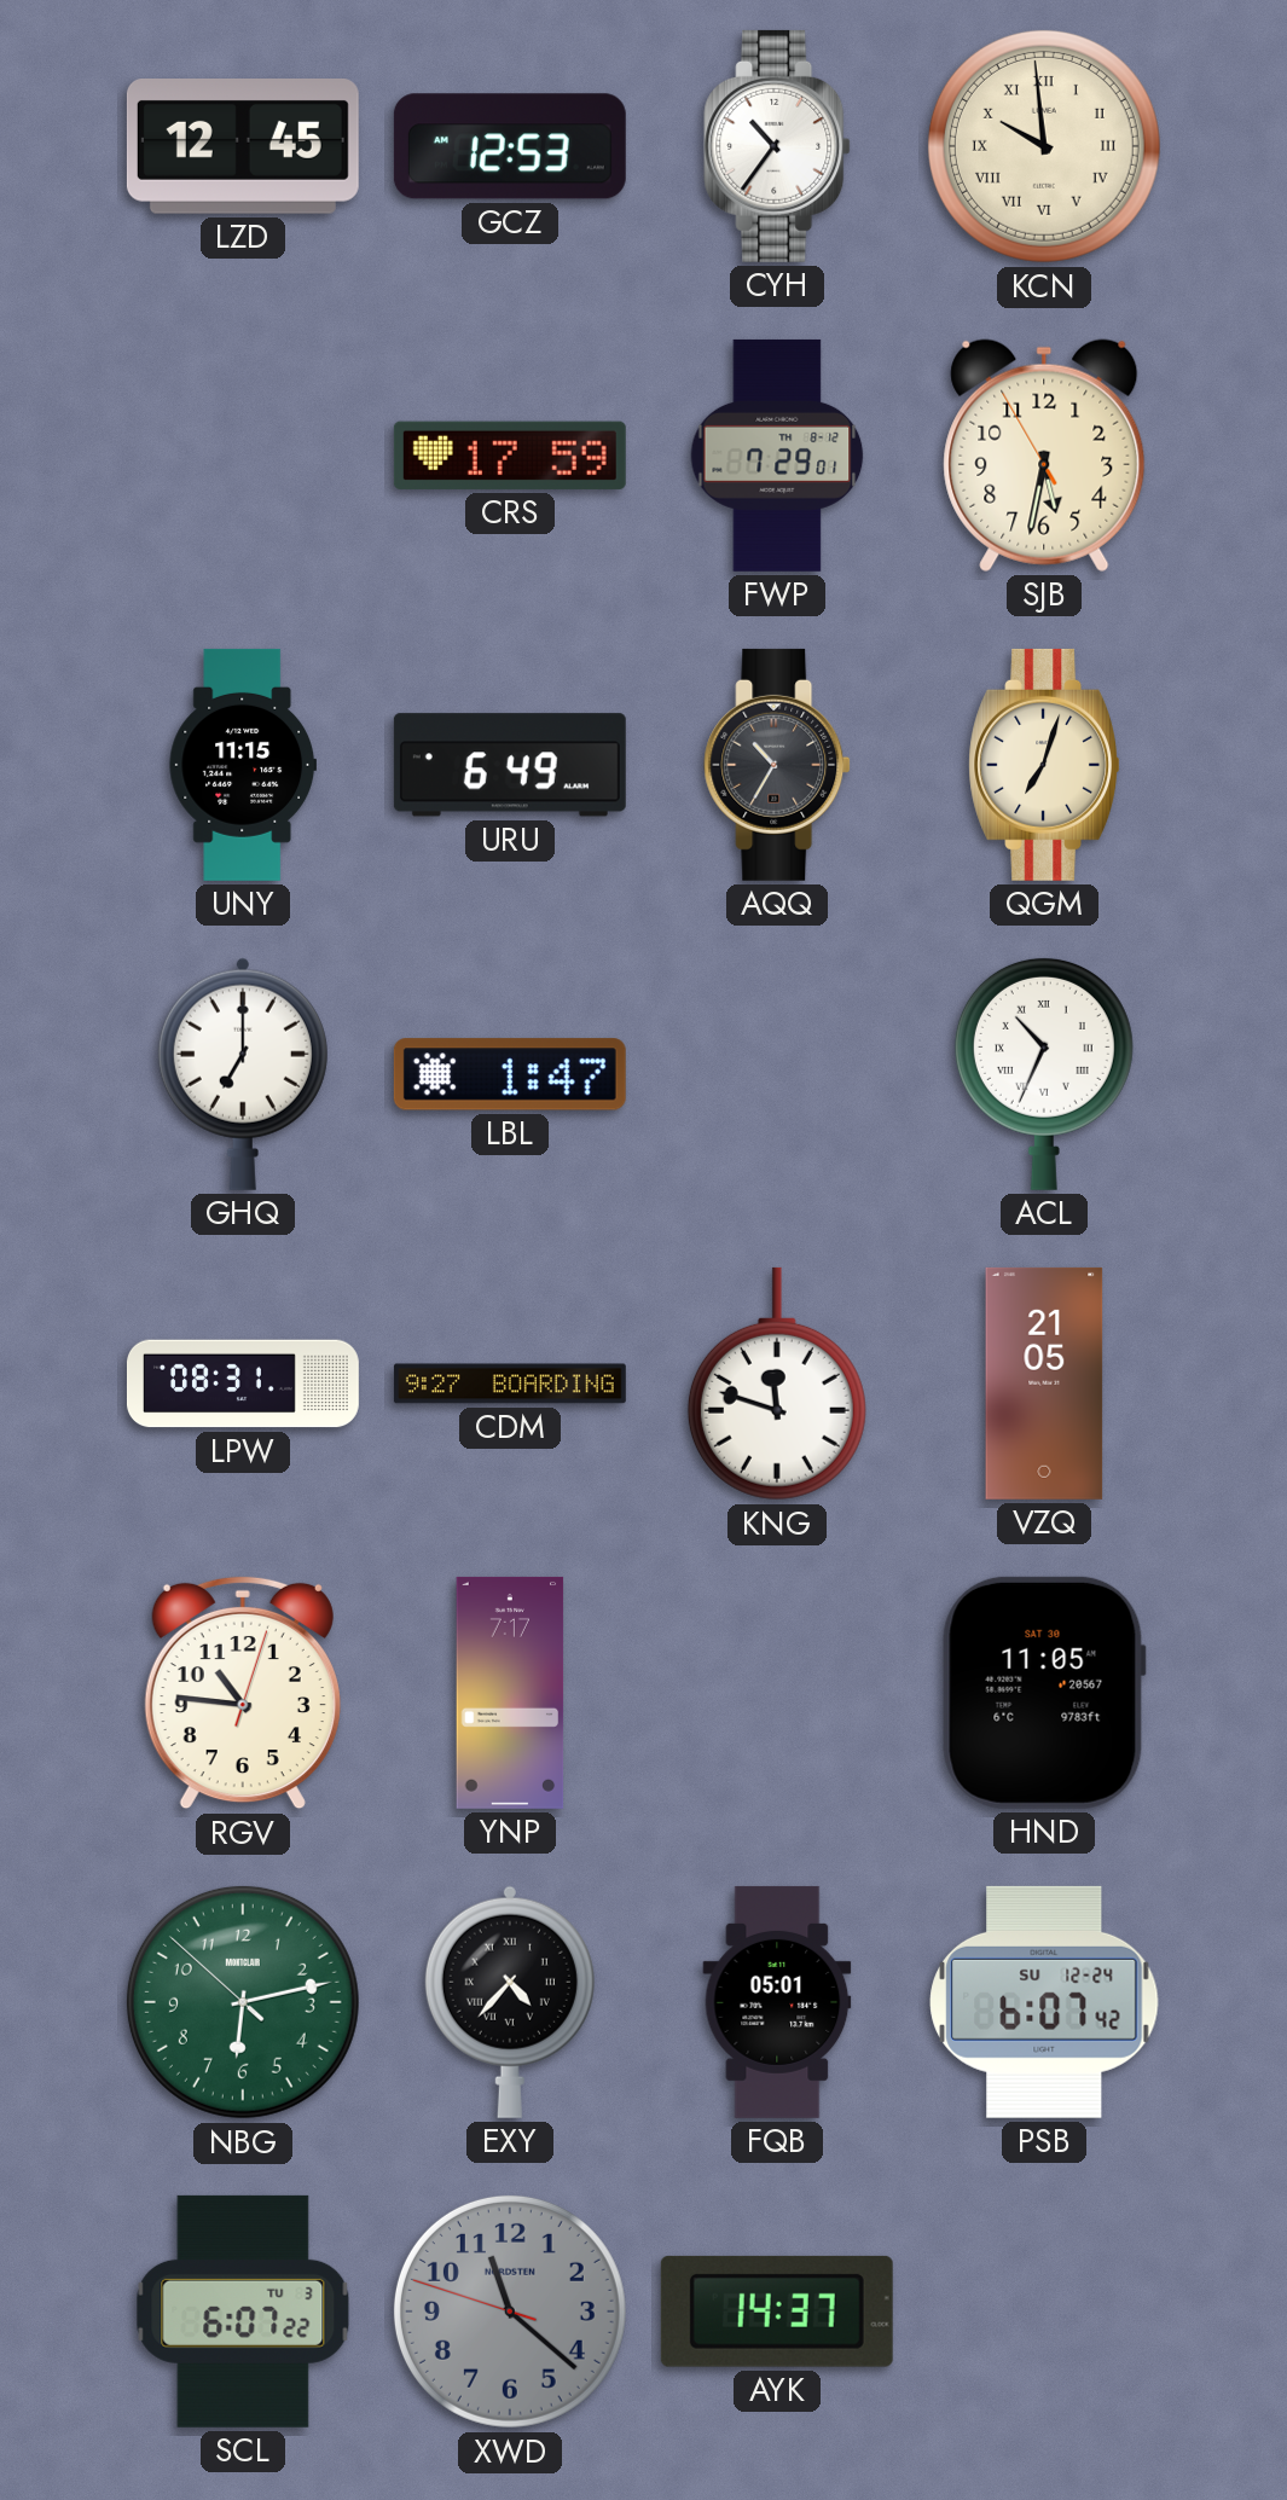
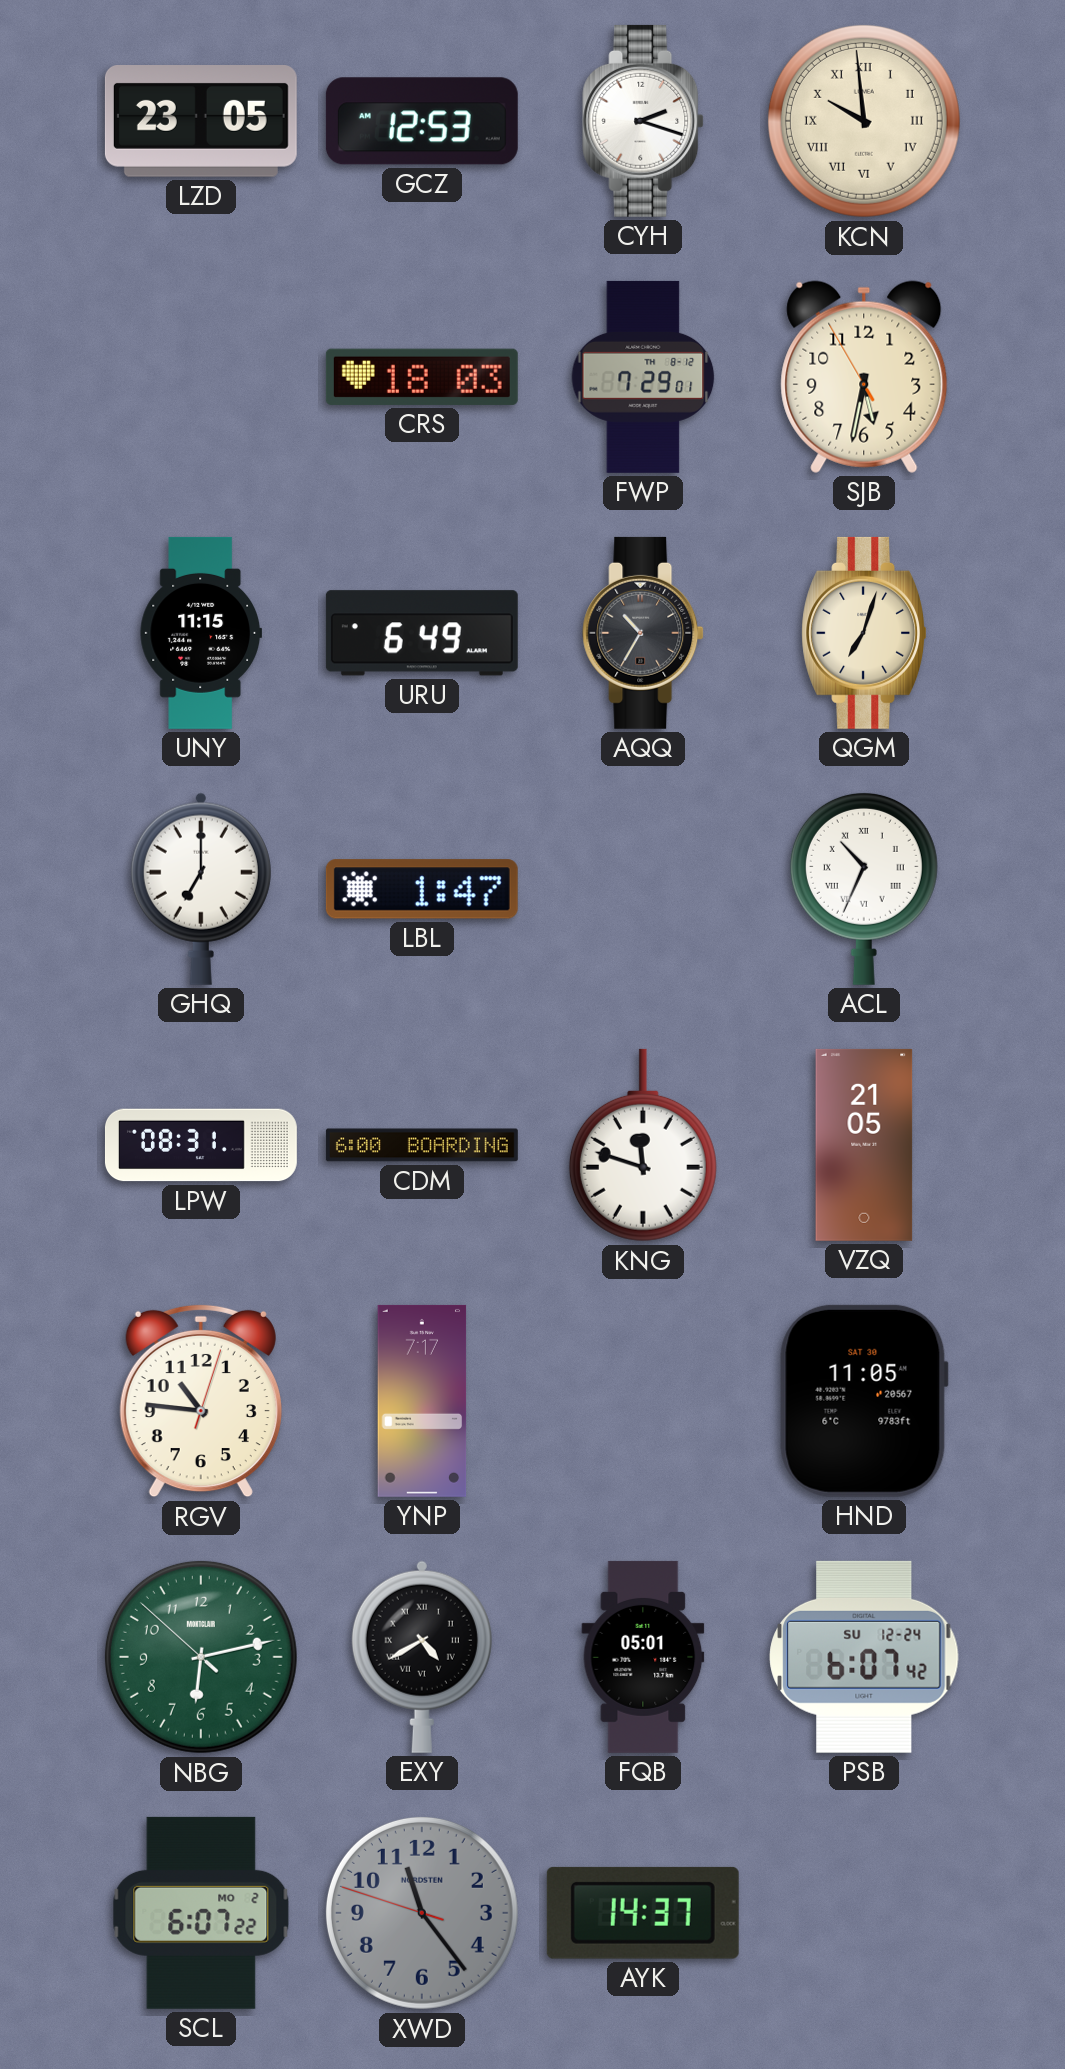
LZD: 12:45 -> 23:05
CYH: 10:36 -> 2:18
CRS: 17:59 -> 18:03
CDM: 9:27 -> 6:00
EXY: 4:37 -> 4:40
SCL date: TU 3 -> MO 2
XWD: 11:21 -> 11:23
